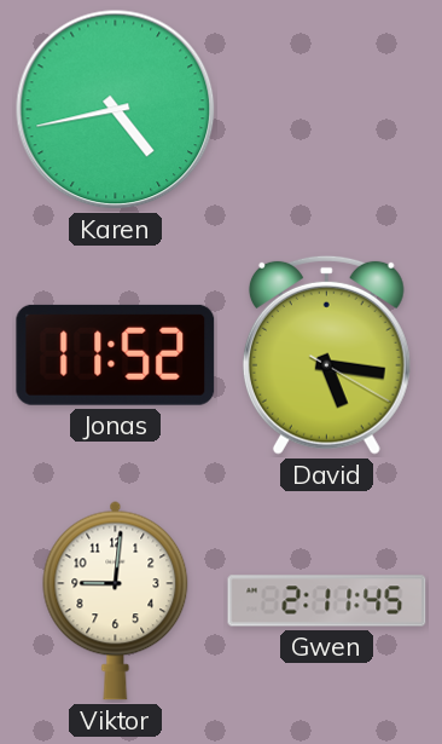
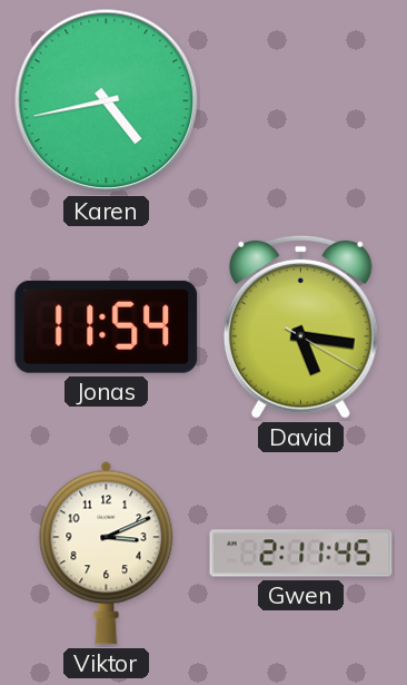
Jonas: 11:52 -> 11:54
Viktor: 9:01 -> 3:11
